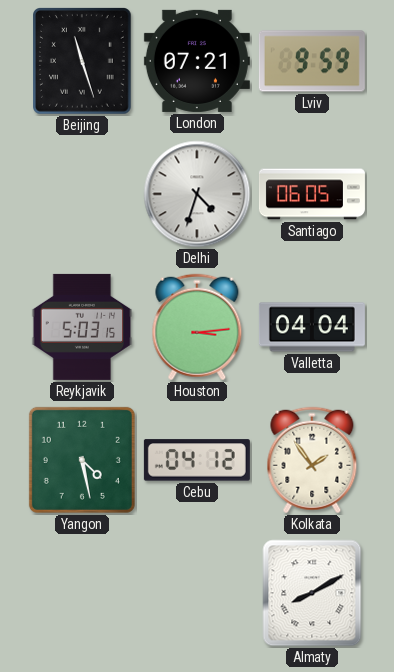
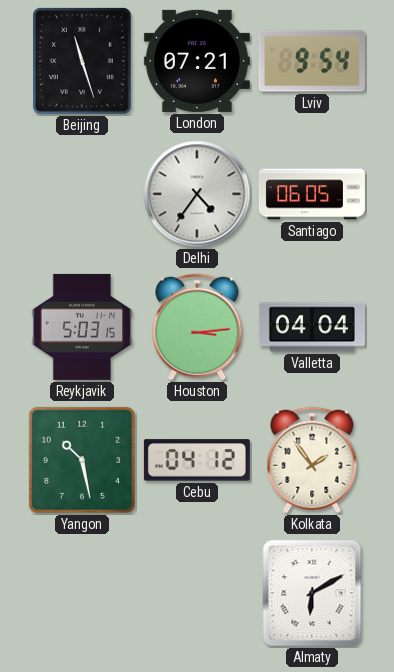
Lviv: 9:59 -> 9:54
Delhi: 4:33 -> 4:36
Yangon: 4:28 -> 10:28
Almaty: 8:10 -> 6:10
